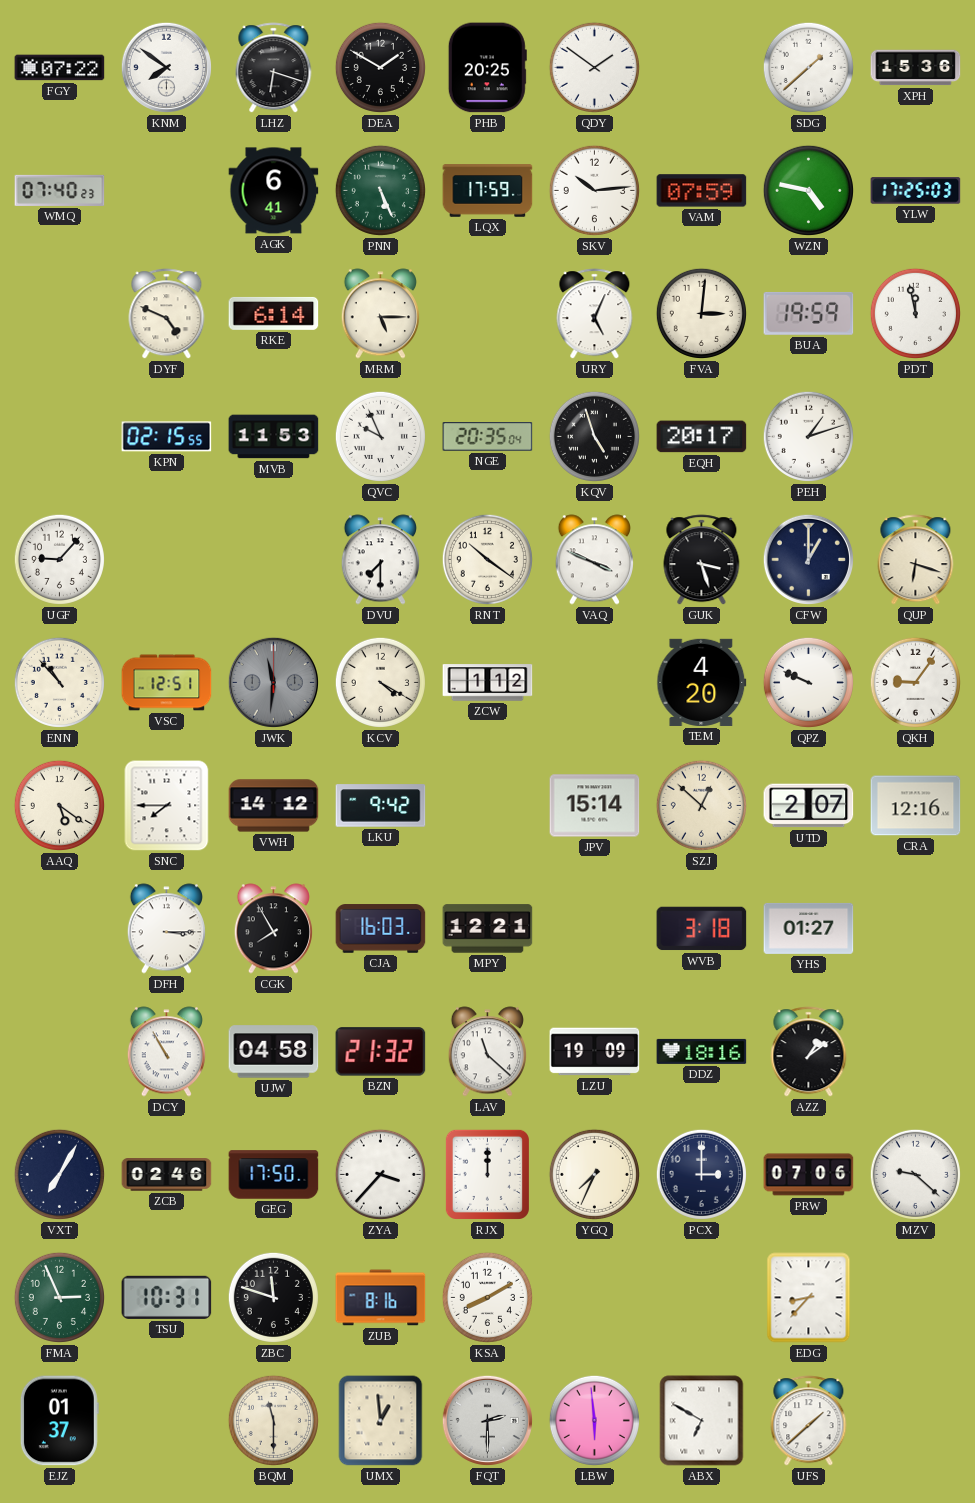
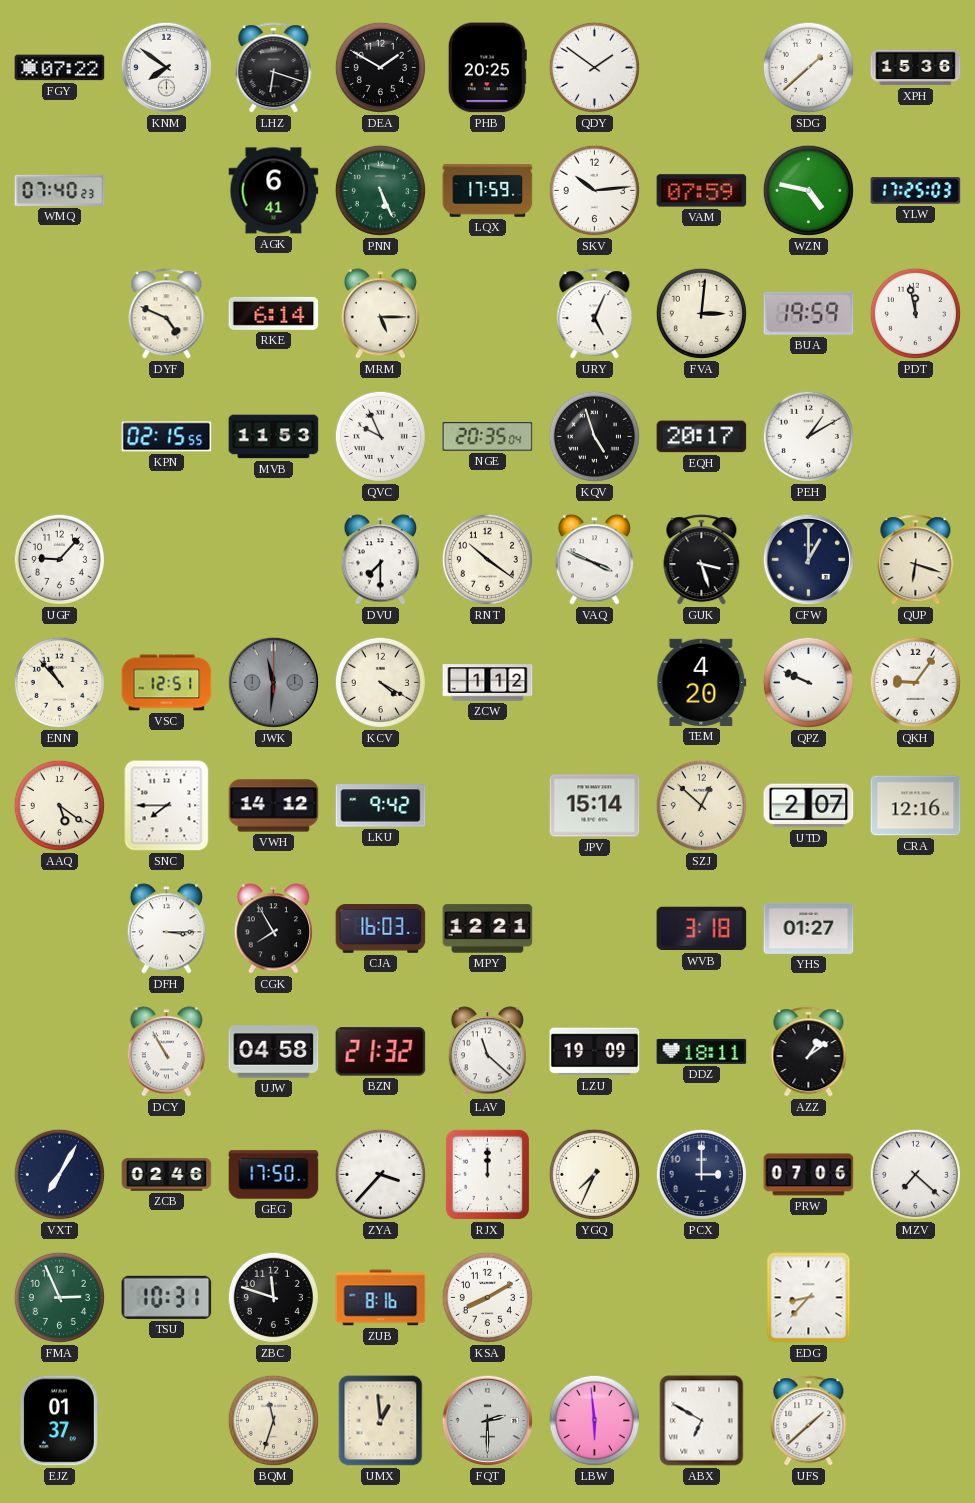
PEH: 1:12 -> 1:10
DDZ: 18:16 -> 18:11
MZV: 9:22 -> 7:22
BQM: 11:30 -> 11:33
